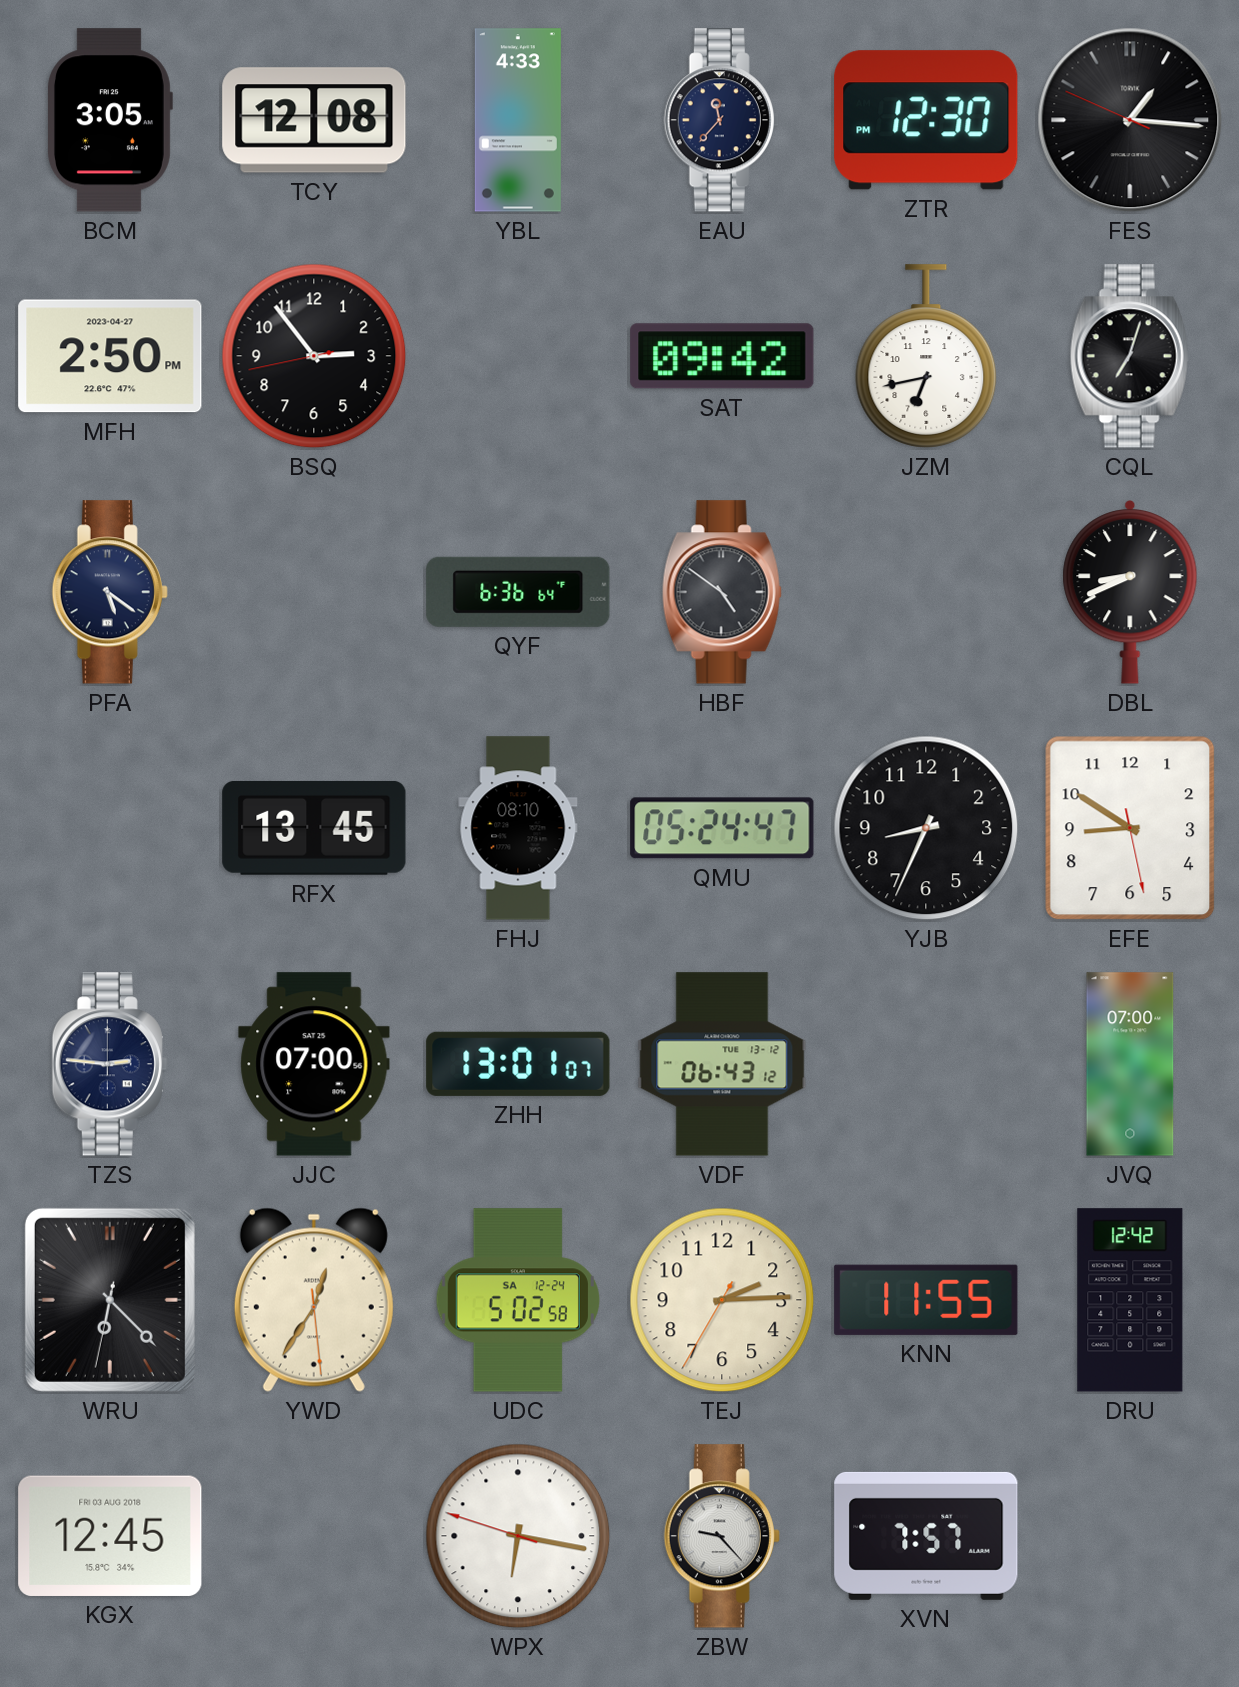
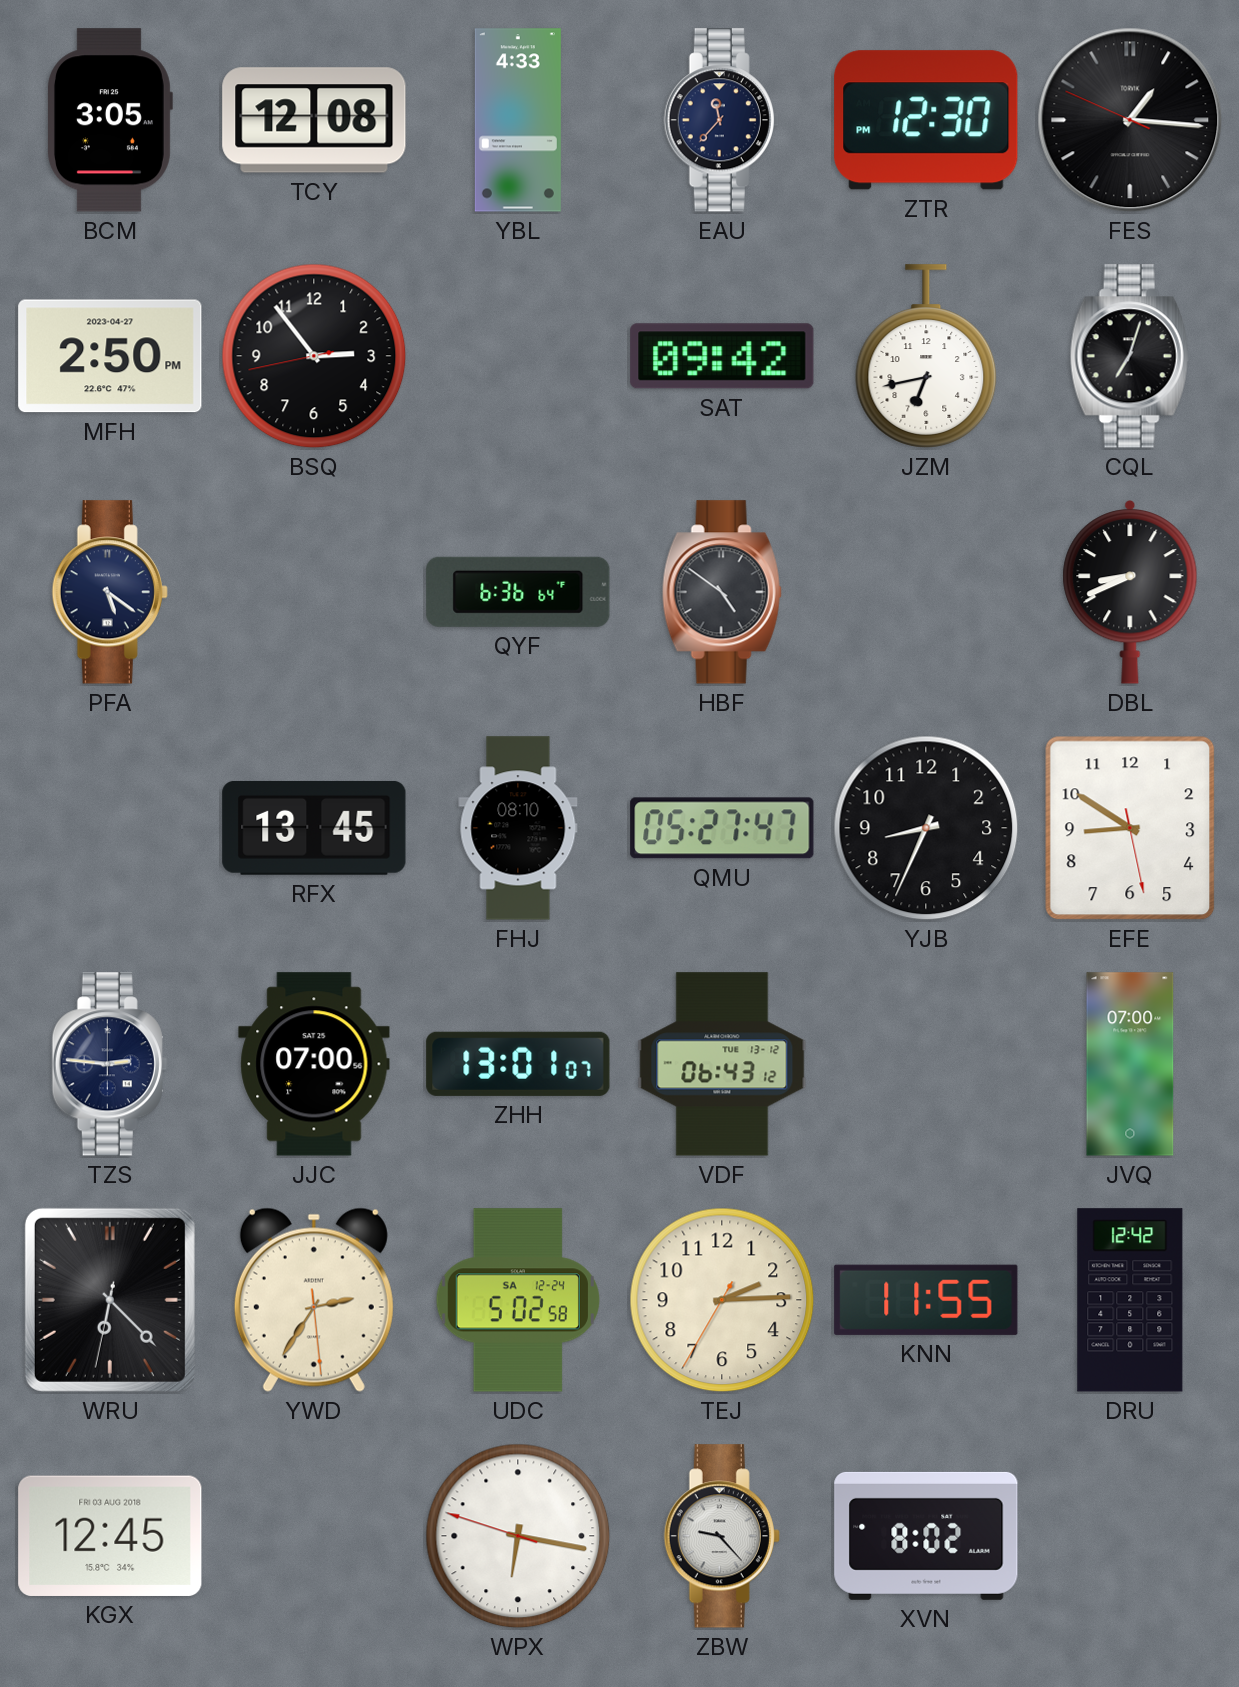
QMU: 05:24 -> 05:27
YWD: 12:35 -> 2:35
XVN: 7:57 -> 8:02
